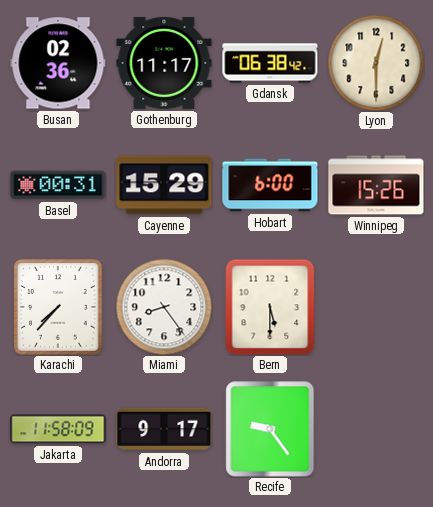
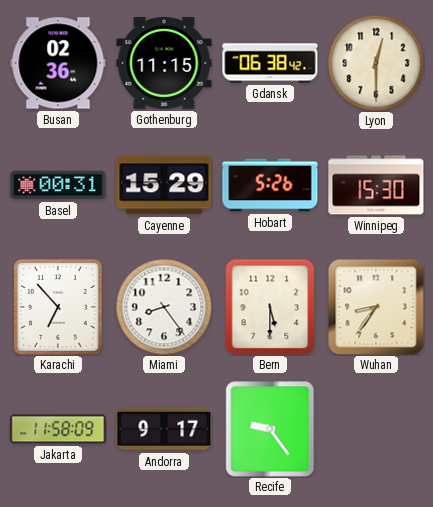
Gothenburg: 11:17 -> 11:15
Hobart: 6:00 -> 5:26
Winnipeg: 15:26 -> 15:30
Karachi: 7:37 -> 6:53
Wuhan: none -> 8:36
